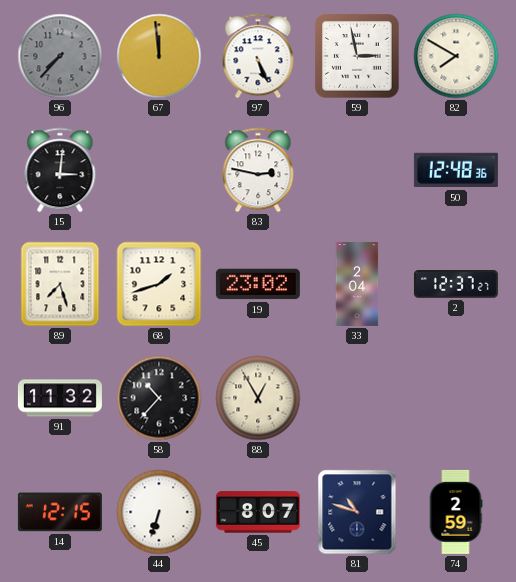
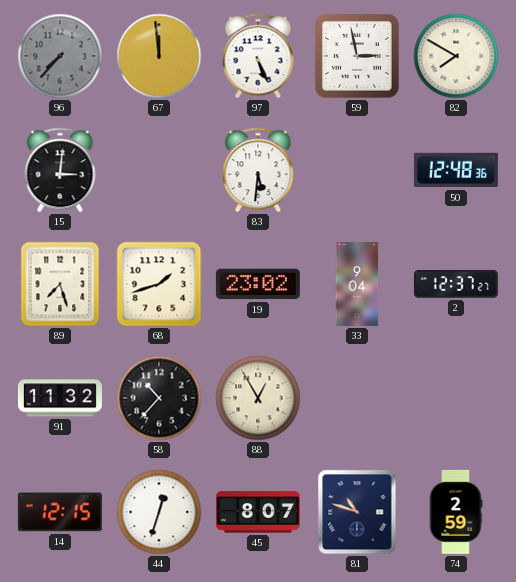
83: 2:47 -> 5:31
33: 2:04 -> 9:04
44: 6:33 -> 12:33
